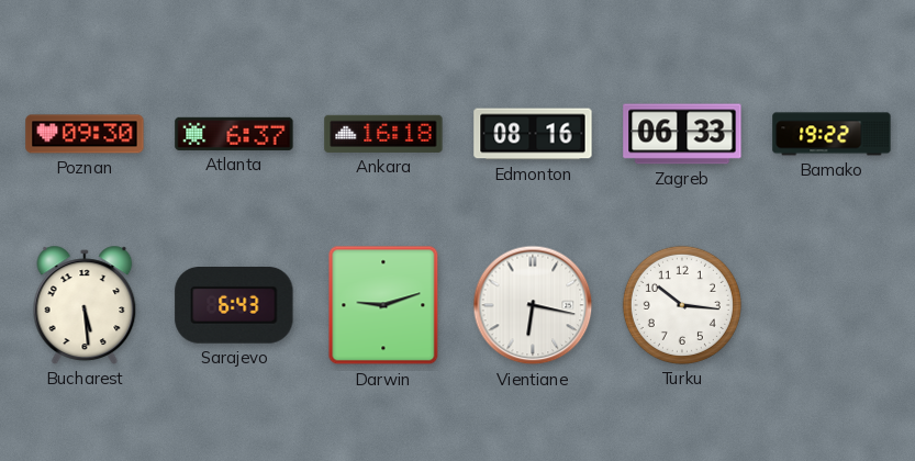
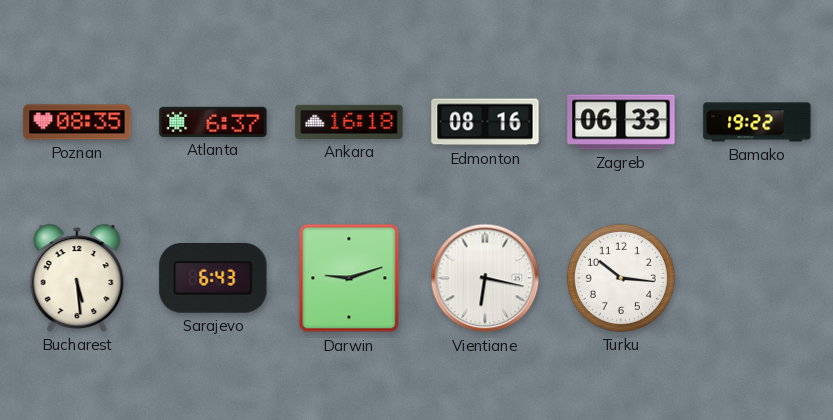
Poznan: 09:30 -> 08:35
